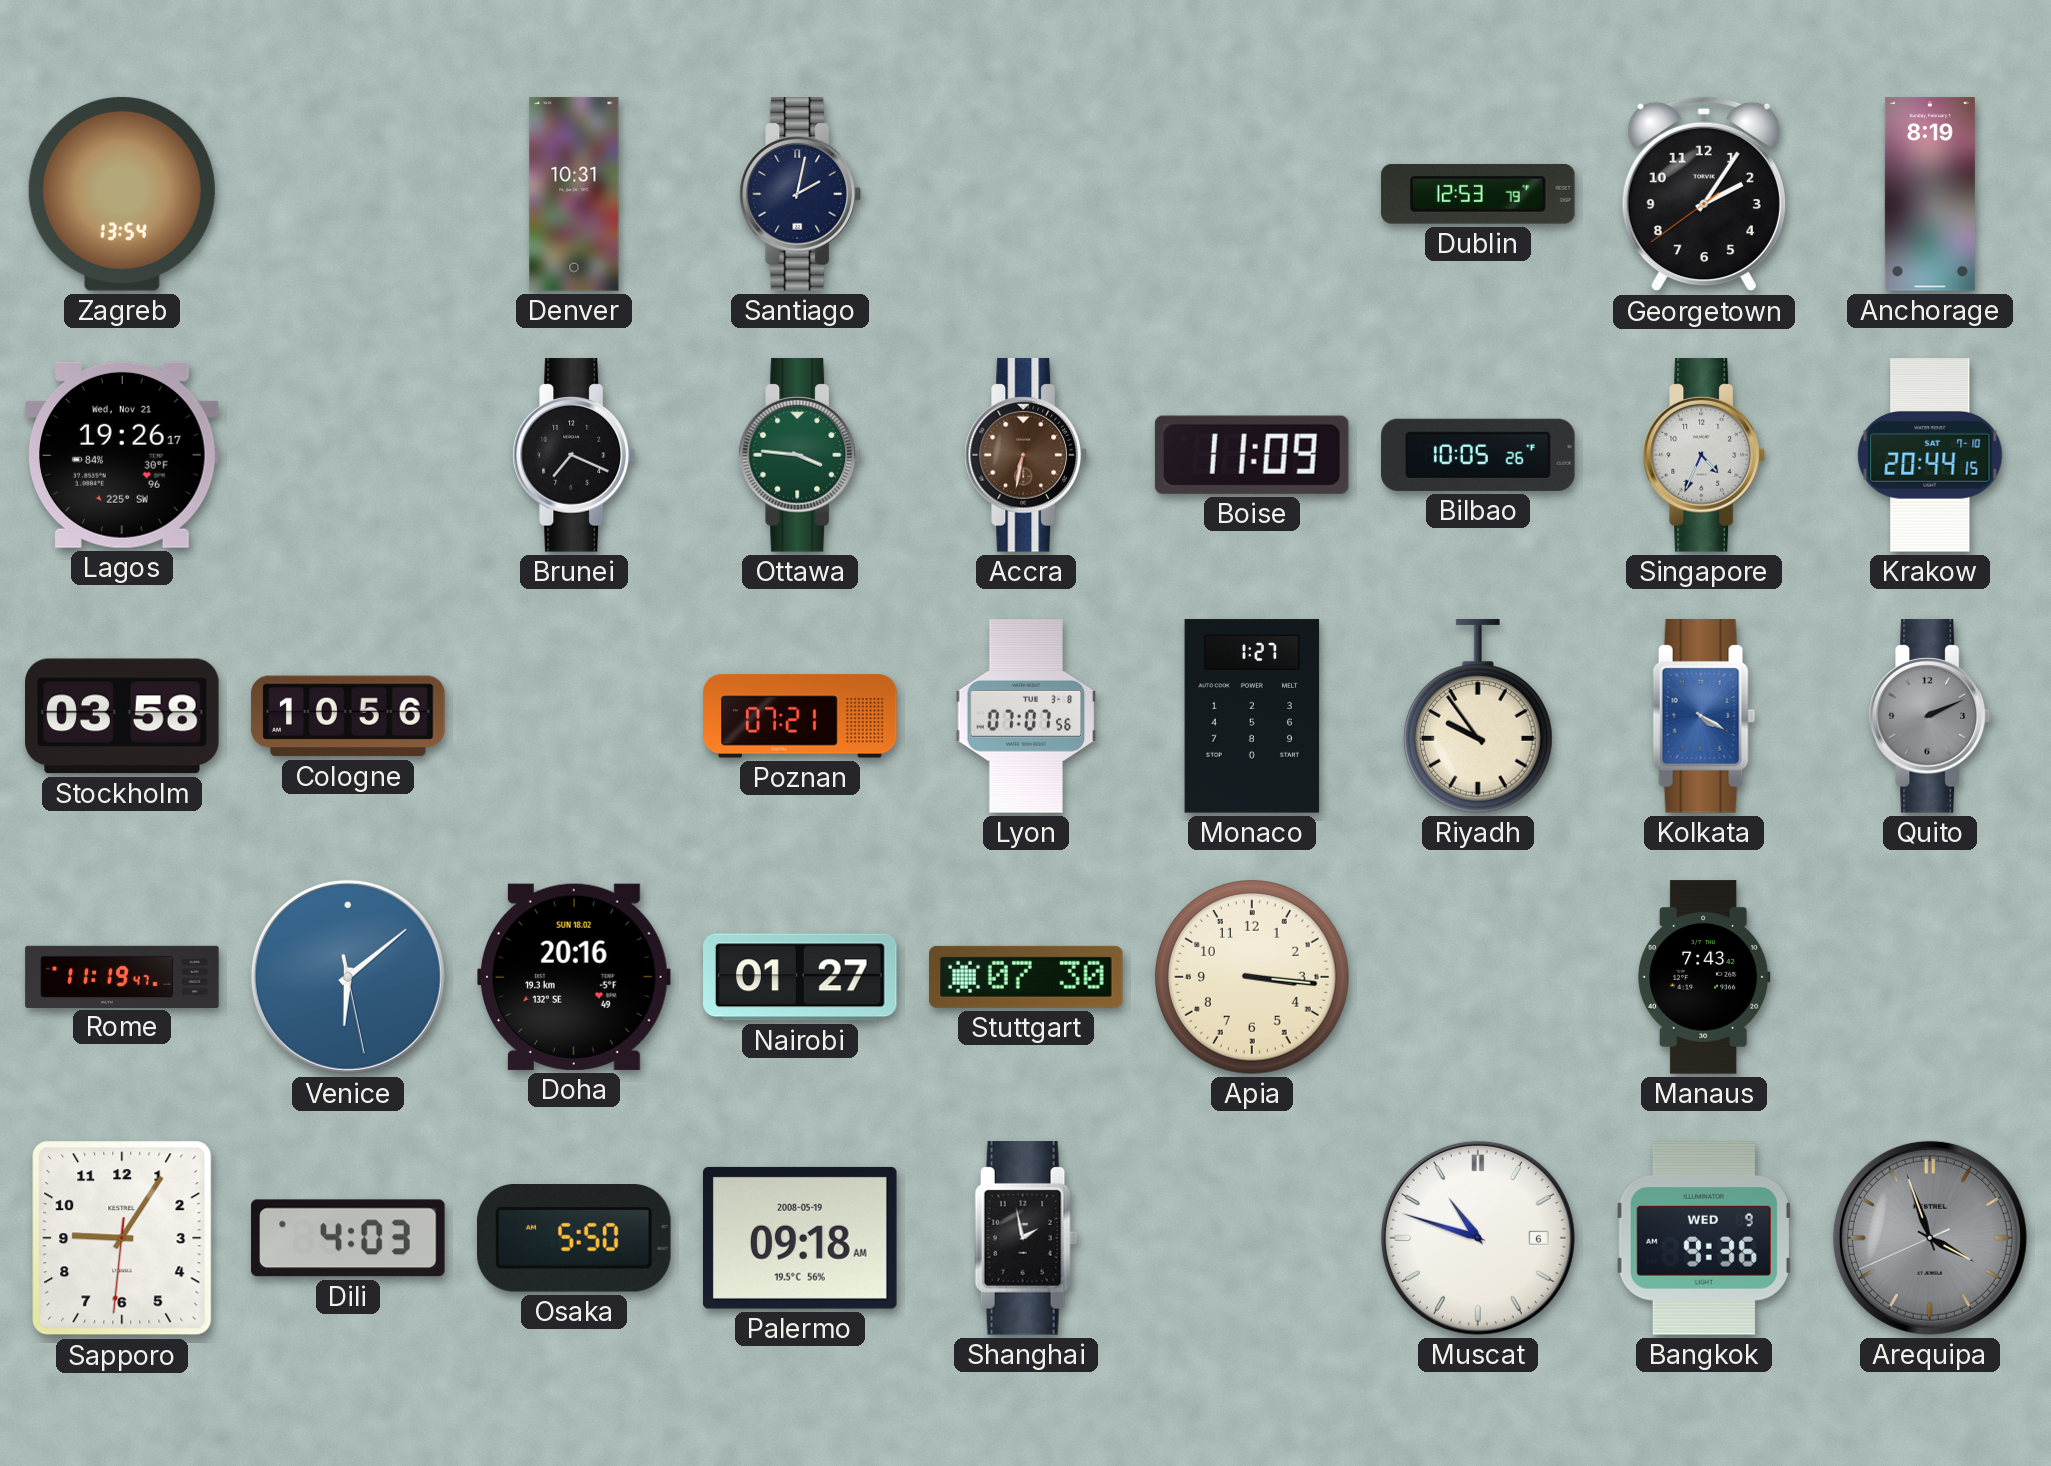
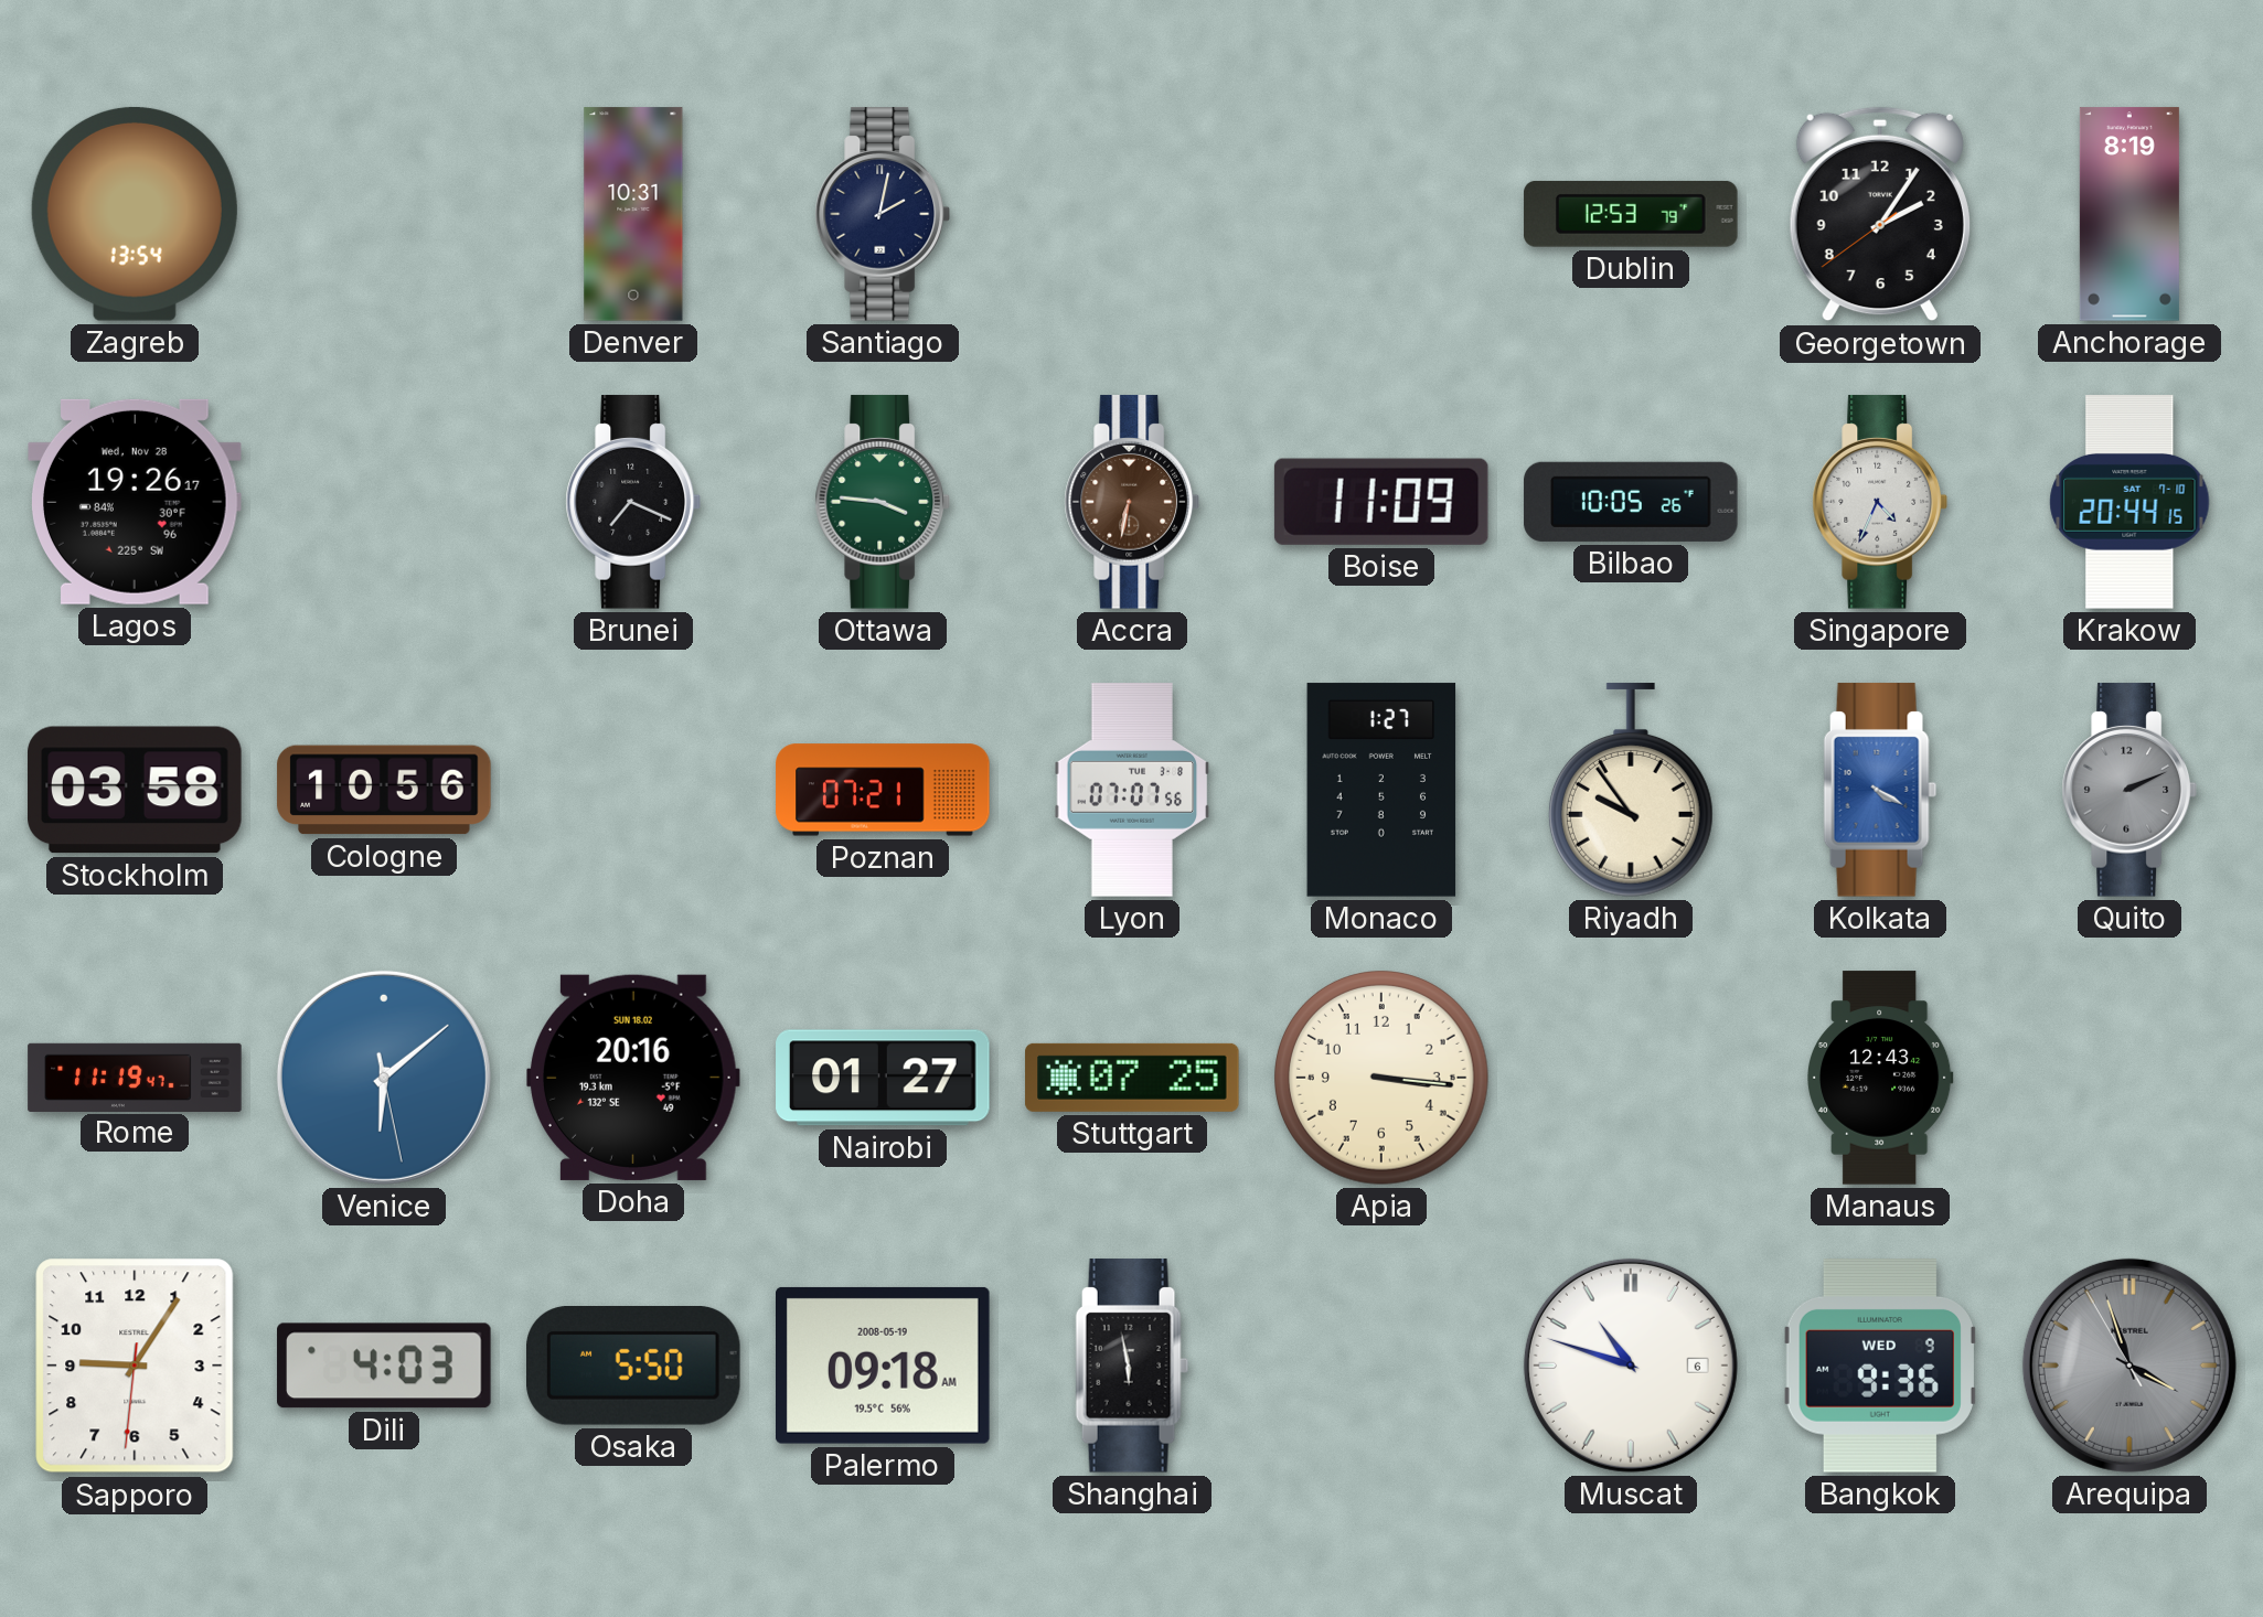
Lagos date: Wed, Nov 21 -> Wed, Nov 28
Stuttgart: 07:30 -> 07:25
Manaus: 7:43 -> 12:43
Shanghai: 1:58 -> 5:58
Arequipa: 3:56:41 -> 3:56:55
